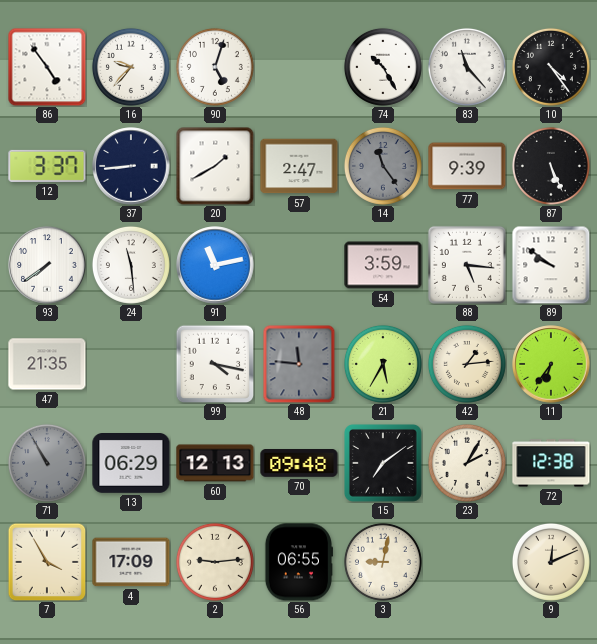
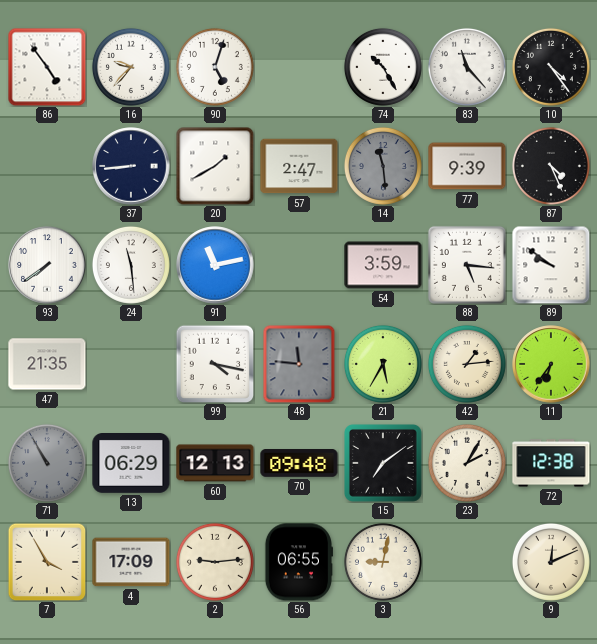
12: 3:37 -> none
14: 11:24 -> 11:29
87: 5:26 -> 4:26
